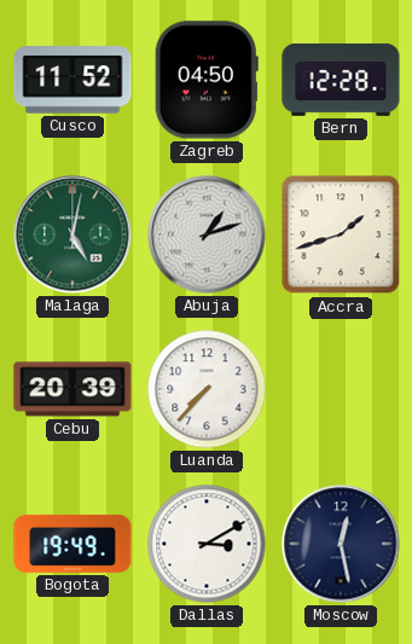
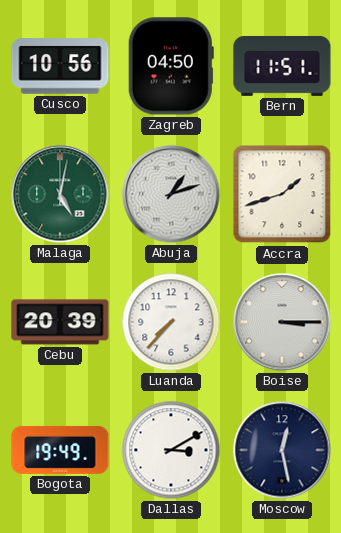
Cusco: 11:52 -> 10:56
Bern: 12:28 -> 11:51
Boise: none -> 3:15
